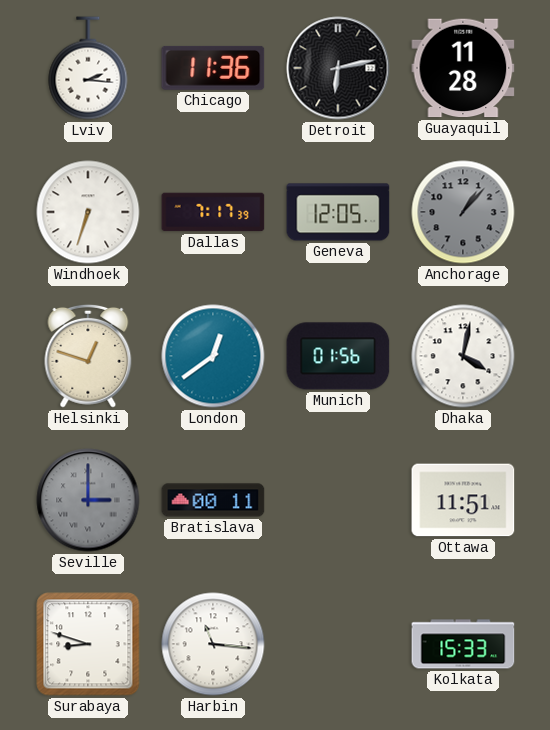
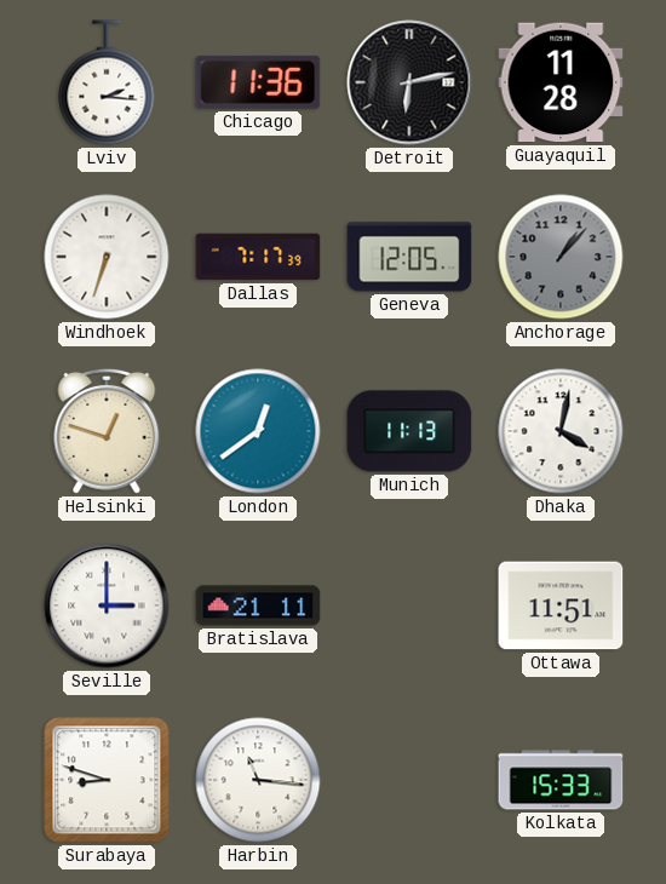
Munich: 01:56 -> 11:13
Seville dial: grey -> white
Bratislava: 00:11 -> 21:11
